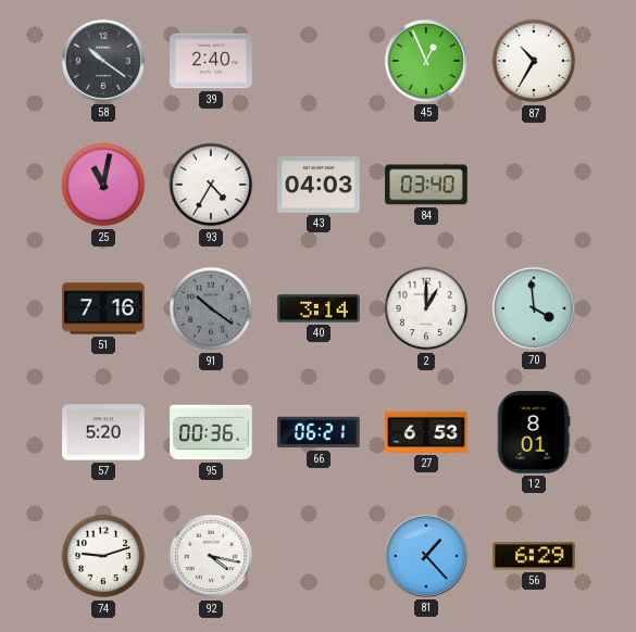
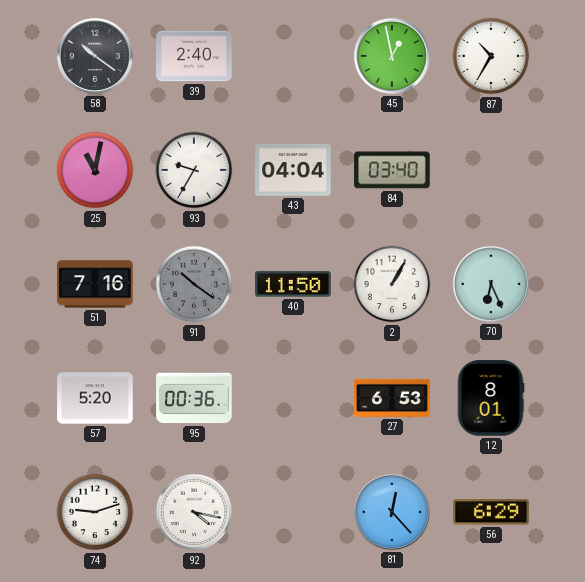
45: 12:56 -> 12:58
93: 4:35 -> 9:35
43: 04:03 -> 04:04
40: 3:14 -> 11:50
2: 1:00 -> 1:05
70: 3:59 -> 6:26
66: 06:21 -> none
81: 1:23 -> 12:23
